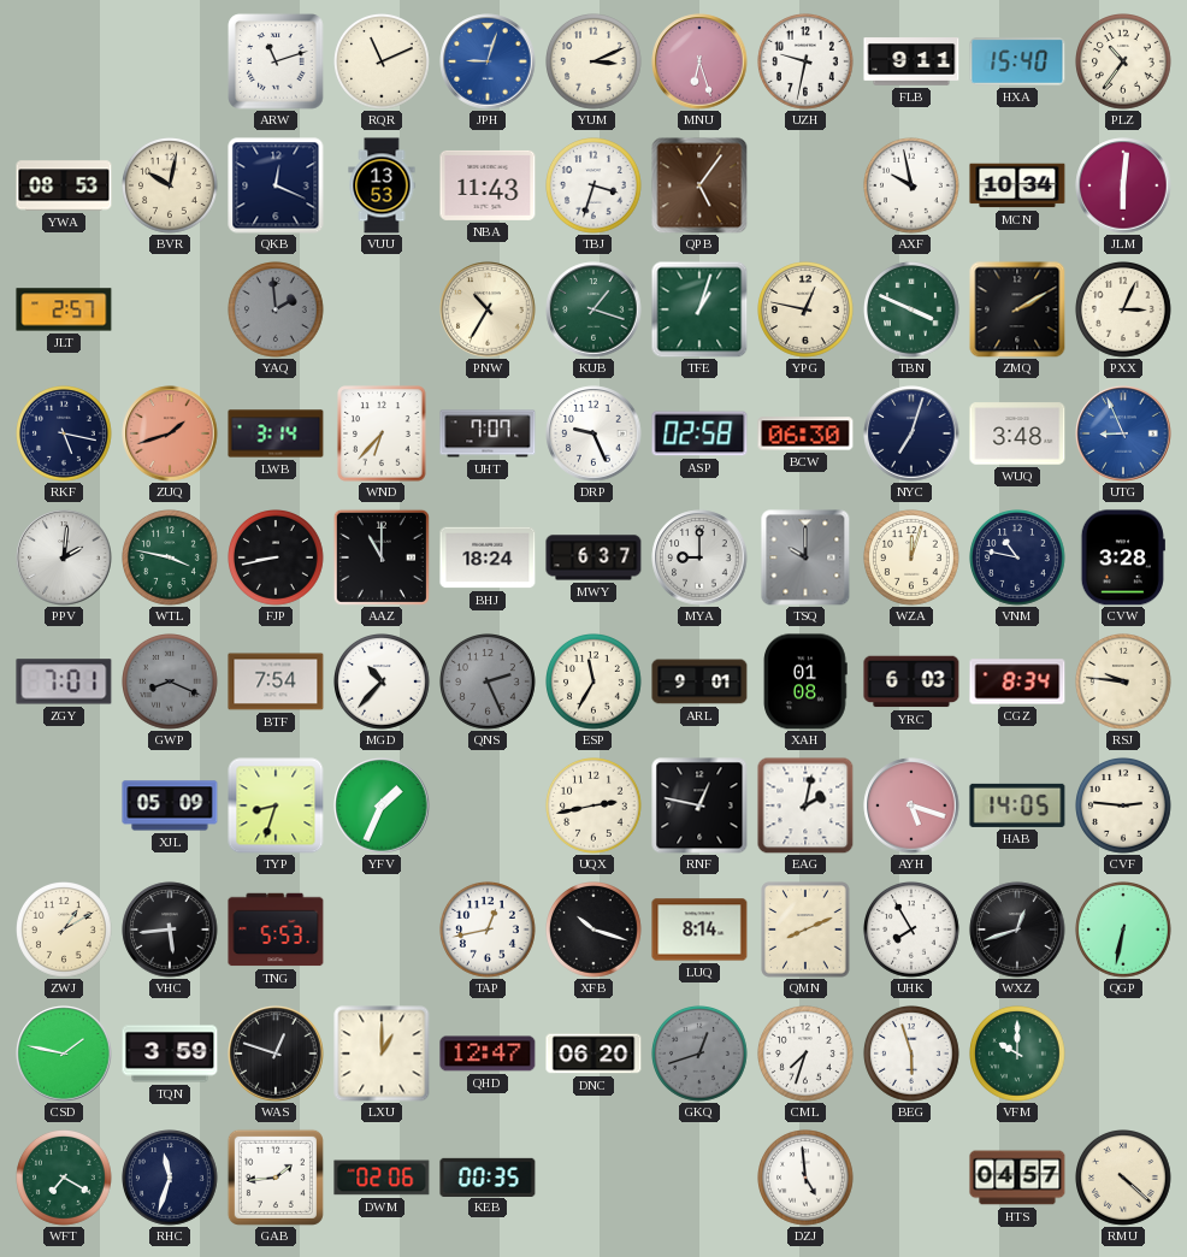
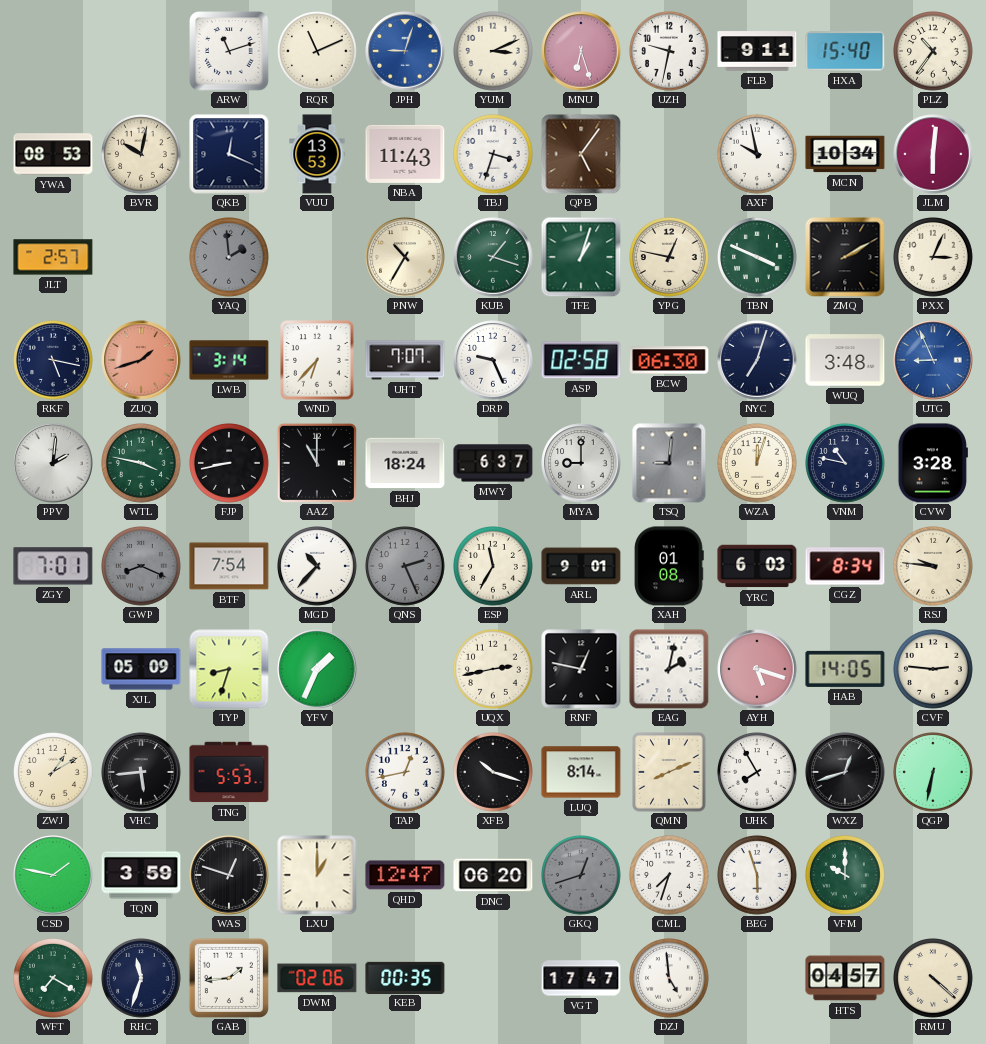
TSQ: 10:00 -> 9:01
VGT: none -> 17:47
